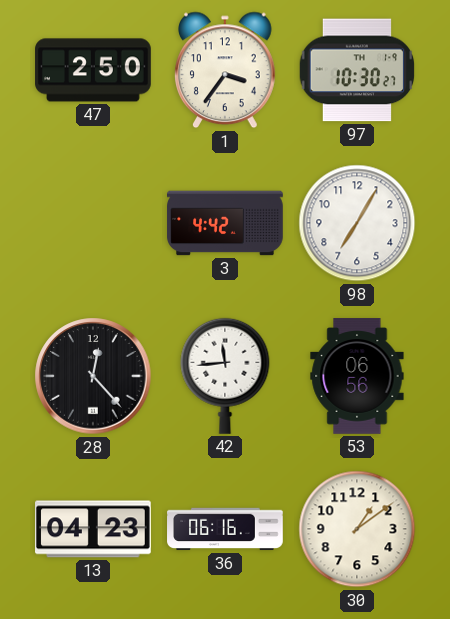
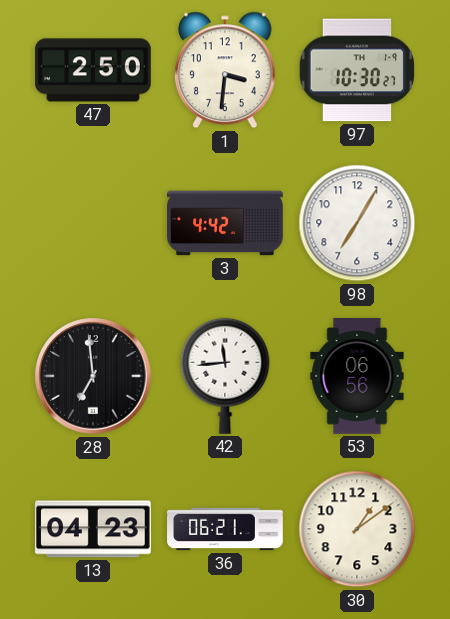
1: 3:36 -> 3:31
28: 12:23 -> 6:59
36: 06:16 -> 06:21
